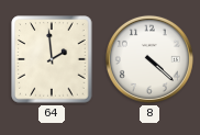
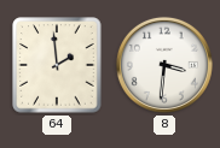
8: 4:22 -> 3:31
